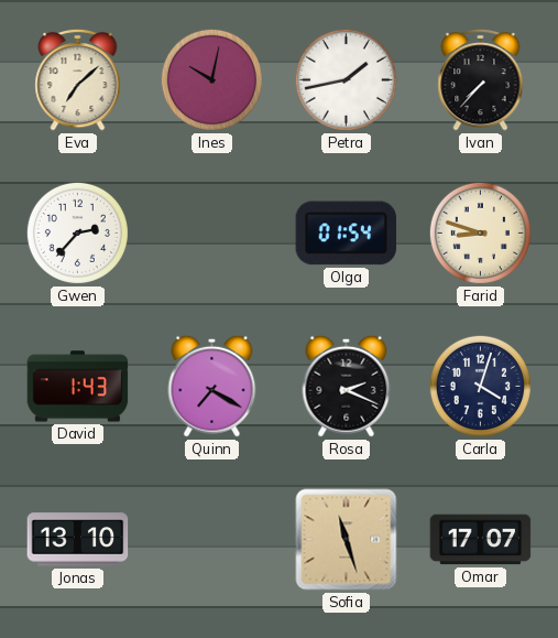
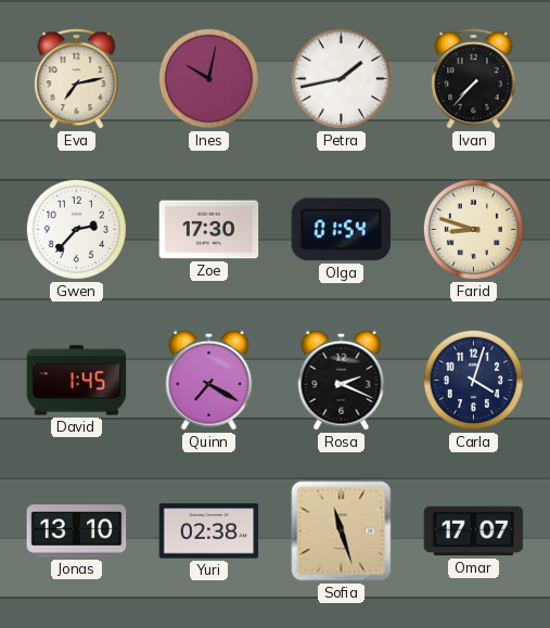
Eva: 7:08 -> 7:13
Zoe: none -> 17:30
David: 1:43 -> 1:45
Yuri: none -> 02:38
